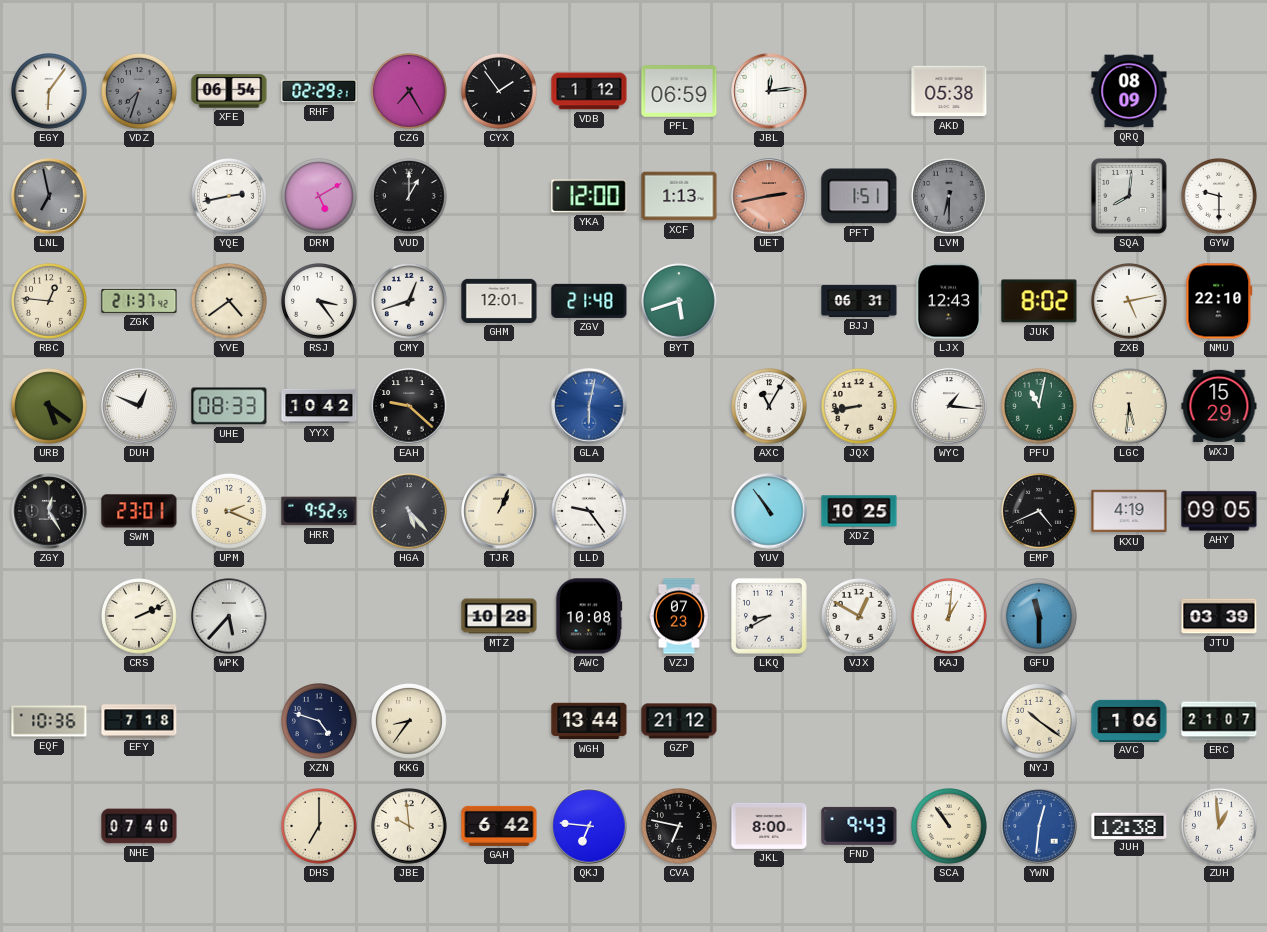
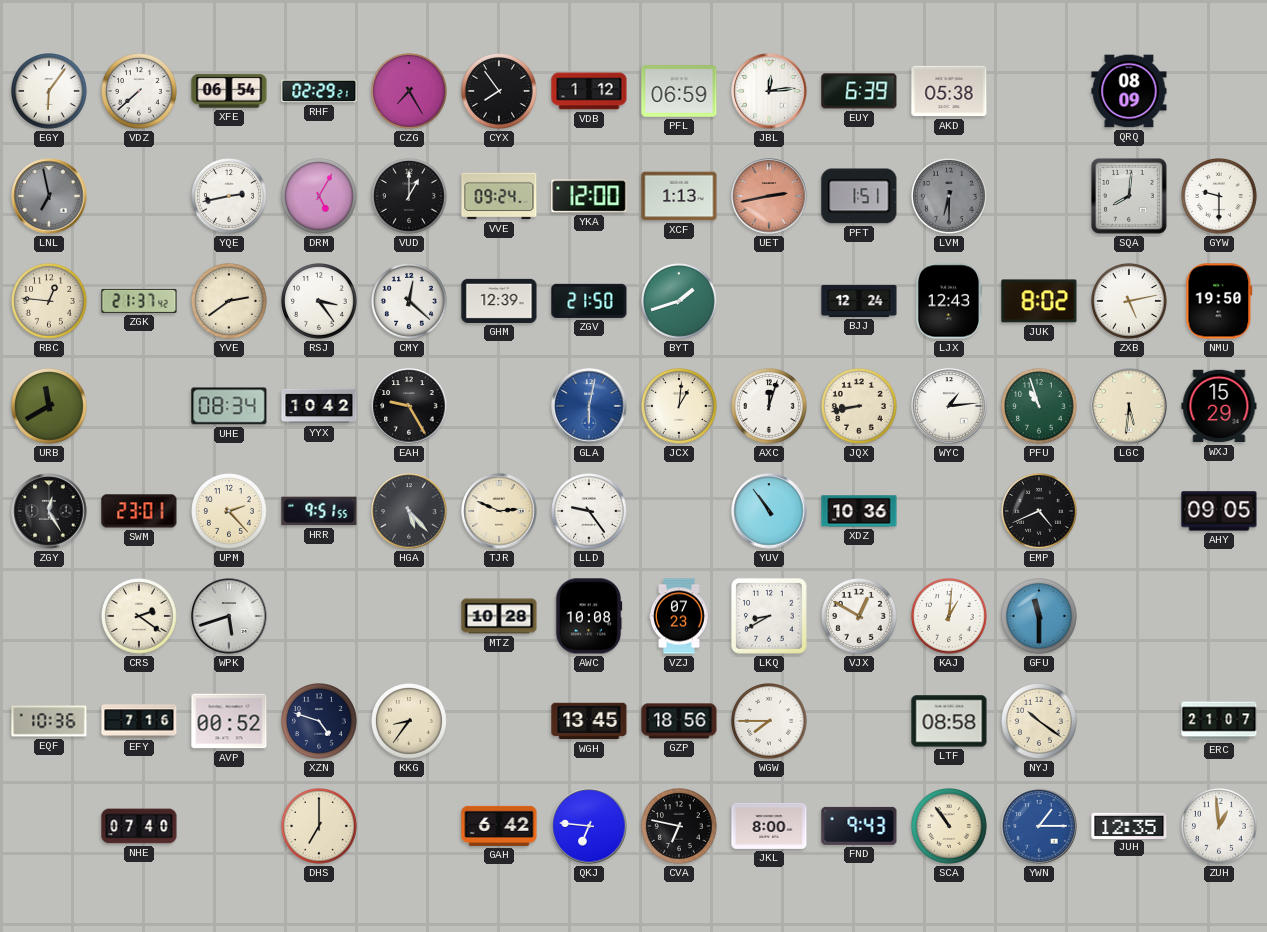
VDZ: 7:33 -> 7:38
VDZ dial: grey -> white
CYX: 1:54 -> 7:54
EUY: none -> 6:39
DRM: 5:10 -> 5:05
VVE: none -> 09:24
YVE: 4:39 -> 2:39
CMY: 12:42 -> 12:22
GHM: 12:01 -> 12:39
ZGV: 21:48 -> 21:50
BYT: 5:42 -> 1:42
BJJ: 06:31 -> 12:24
NMU: 22:10 -> 19:50
URB: 5:21 -> 11:40
DUH: 12:49 -> none
UHE: 08:33 -> 08:34
EAH: 9:22 -> 9:25
JCX: none -> 1:01
AXC: 11:05 -> 12:03
WYC: 1:16 -> 1:14
PFU: 11:02 -> 10:57
UPM: 2:19 -> 2:23
HRR: 9:52 -> 9:51
TJR: 1:04 -> 2:49
XDZ: 10:25 -> 10:36
KXU: 4:19 -> none
CRS: 2:11 -> 2:21
WPK: 5:37 -> 5:42
JTU: 03:39 -> none
EFY: 7:18 -> 7:16
AVP: none -> 00:52
WGH: 13:44 -> 13:45
GZP: 21:12 -> 18:56
WGW: none -> 7:45
LTF: none -> 08:58
AVC: 1:06 -> none
JBE: 9:59 -> none
YWN: 12:31 -> 1:15
JUH: 12:38 -> 12:35
